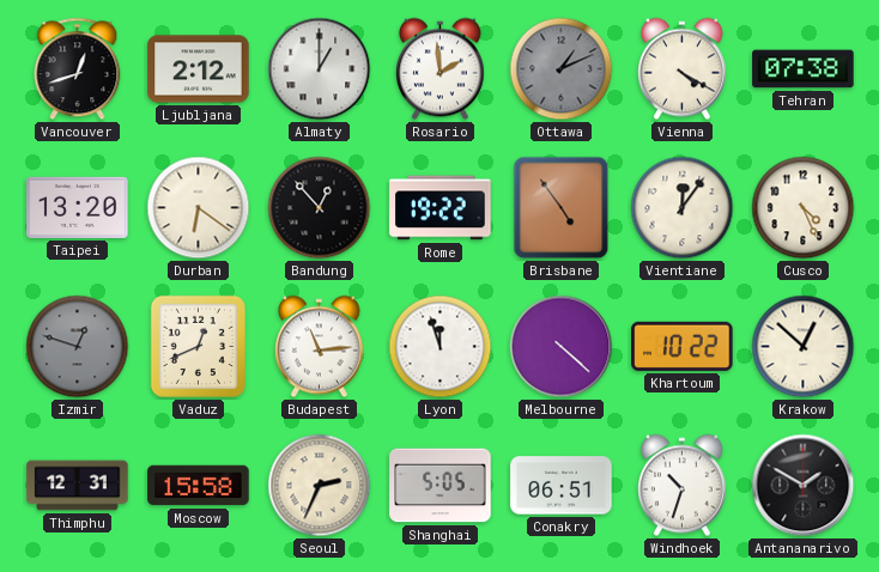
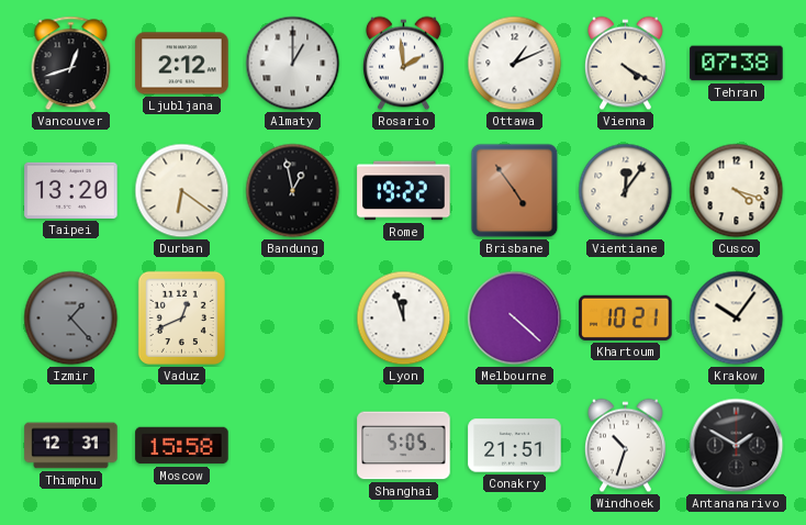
Ottawa dial: grey -> white
Bandung: 12:53 -> 12:58
Cusco: 4:26 -> 4:18
Izmir: 12:48 -> 1:23
Budapest: 11:14 -> none
Khartoum: 10:22 -> 10:21
Krakow: 12:52 -> 10:06
Seoul: 2:34 -> none
Conakry: 06:51 -> 21:51
